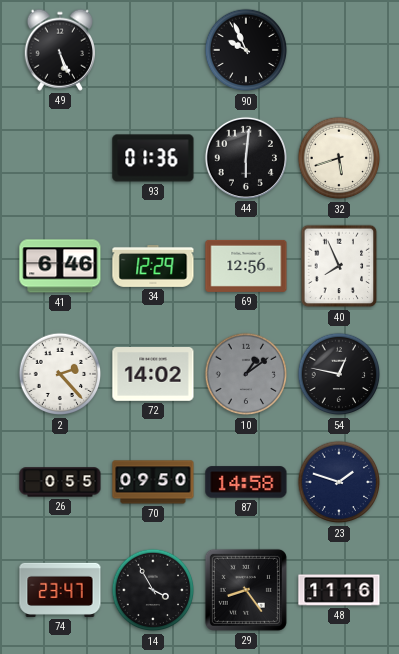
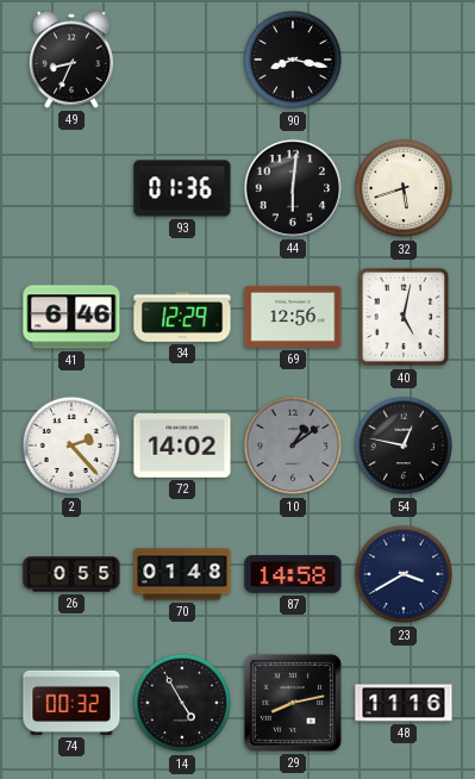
49: 5:26 -> 8:34
90: 9:56 -> 8:17
40: 7:56 -> 5:02
70: 09:50 -> 01:48
23: 1:48 -> 3:40
74: 23:47 -> 00:32
14: 3:55 -> 4:55
29: 8:24 -> 8:13
